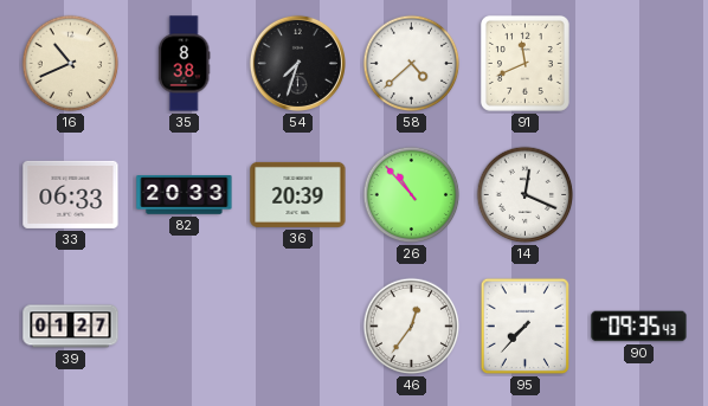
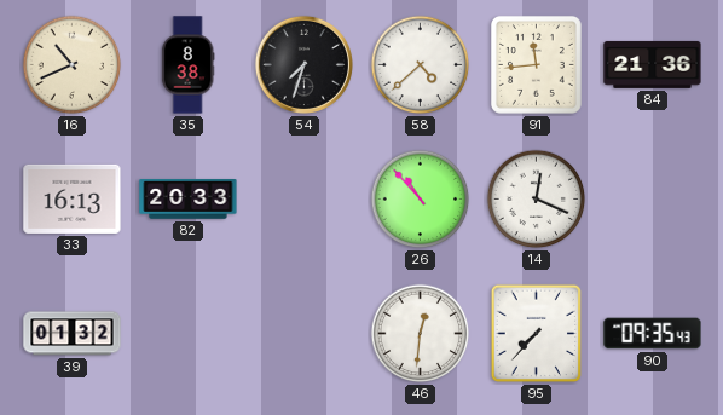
91: 11:41 -> 11:44
84: none -> 21:36
33: 06:33 -> 16:13
36: 20:39 -> none
39: 01:27 -> 01:32
46: 12:36 -> 12:31
